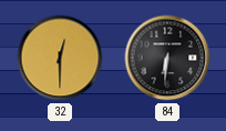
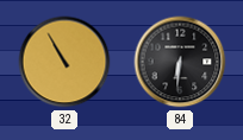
32: 12:30 -> 10:55
